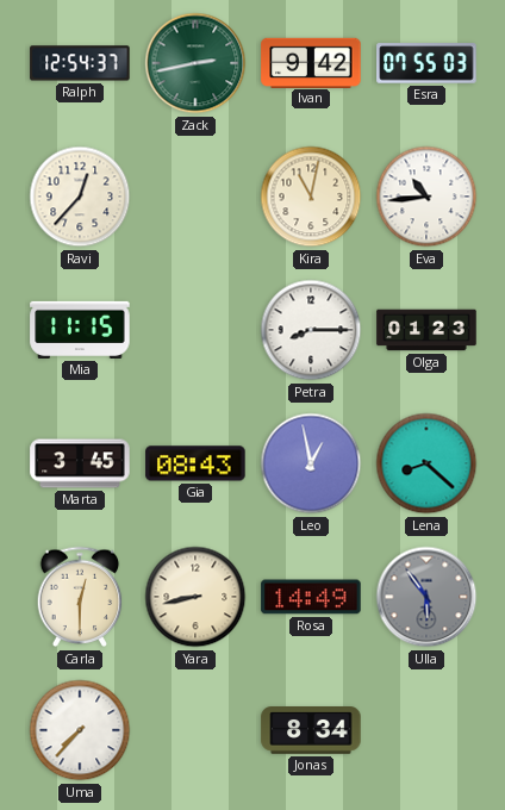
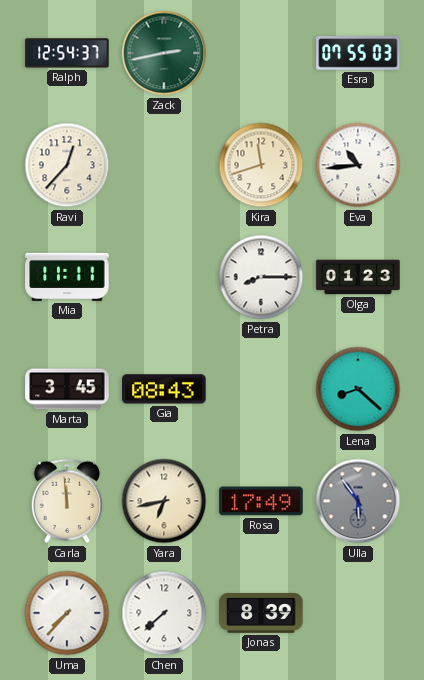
Ivan: 9:42 -> none
Kira: 11:02 -> 11:42
Mia: 11:15 -> 11:11
Leo: 12:58 -> none
Carla: 12:30 -> 11:59
Yara: 8:43 -> 6:43
Rosa: 14:49 -> 17:49
Chen: none -> 7:38
Jonas: 8:34 -> 8:39
